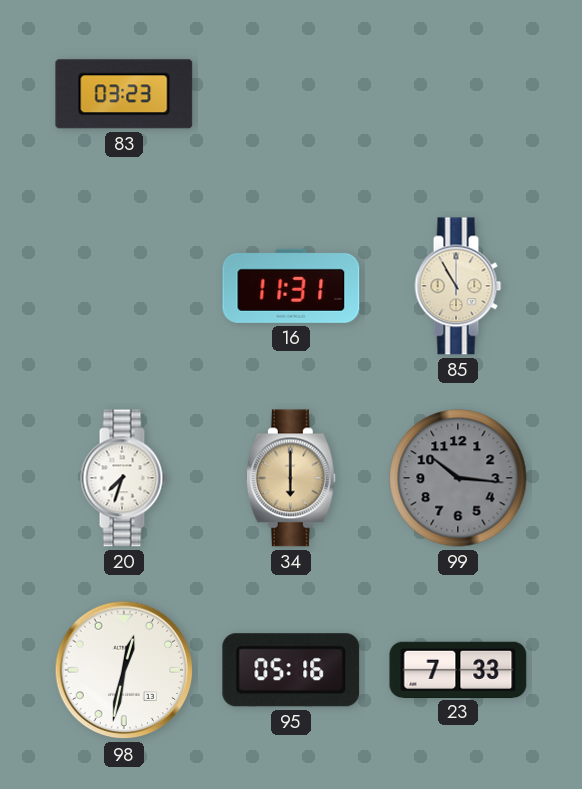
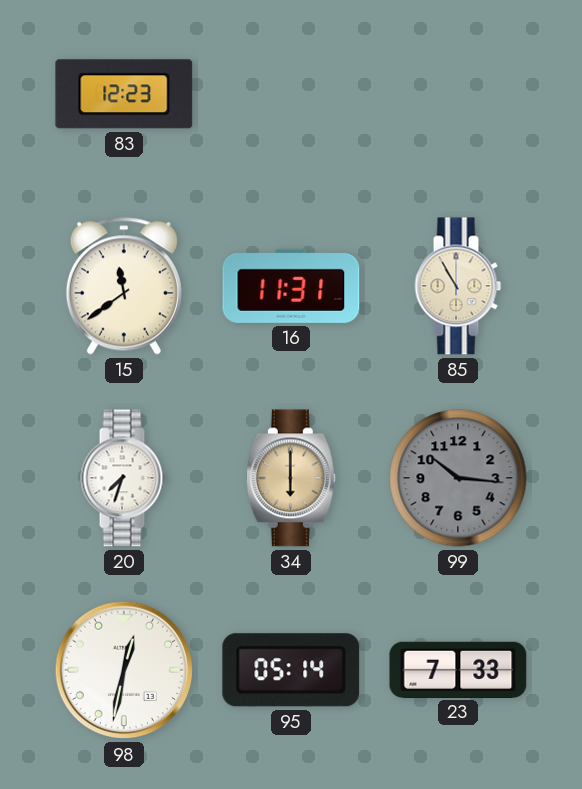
83: 03:23 -> 12:23
15: none -> 11:39
95: 05:16 -> 05:14
